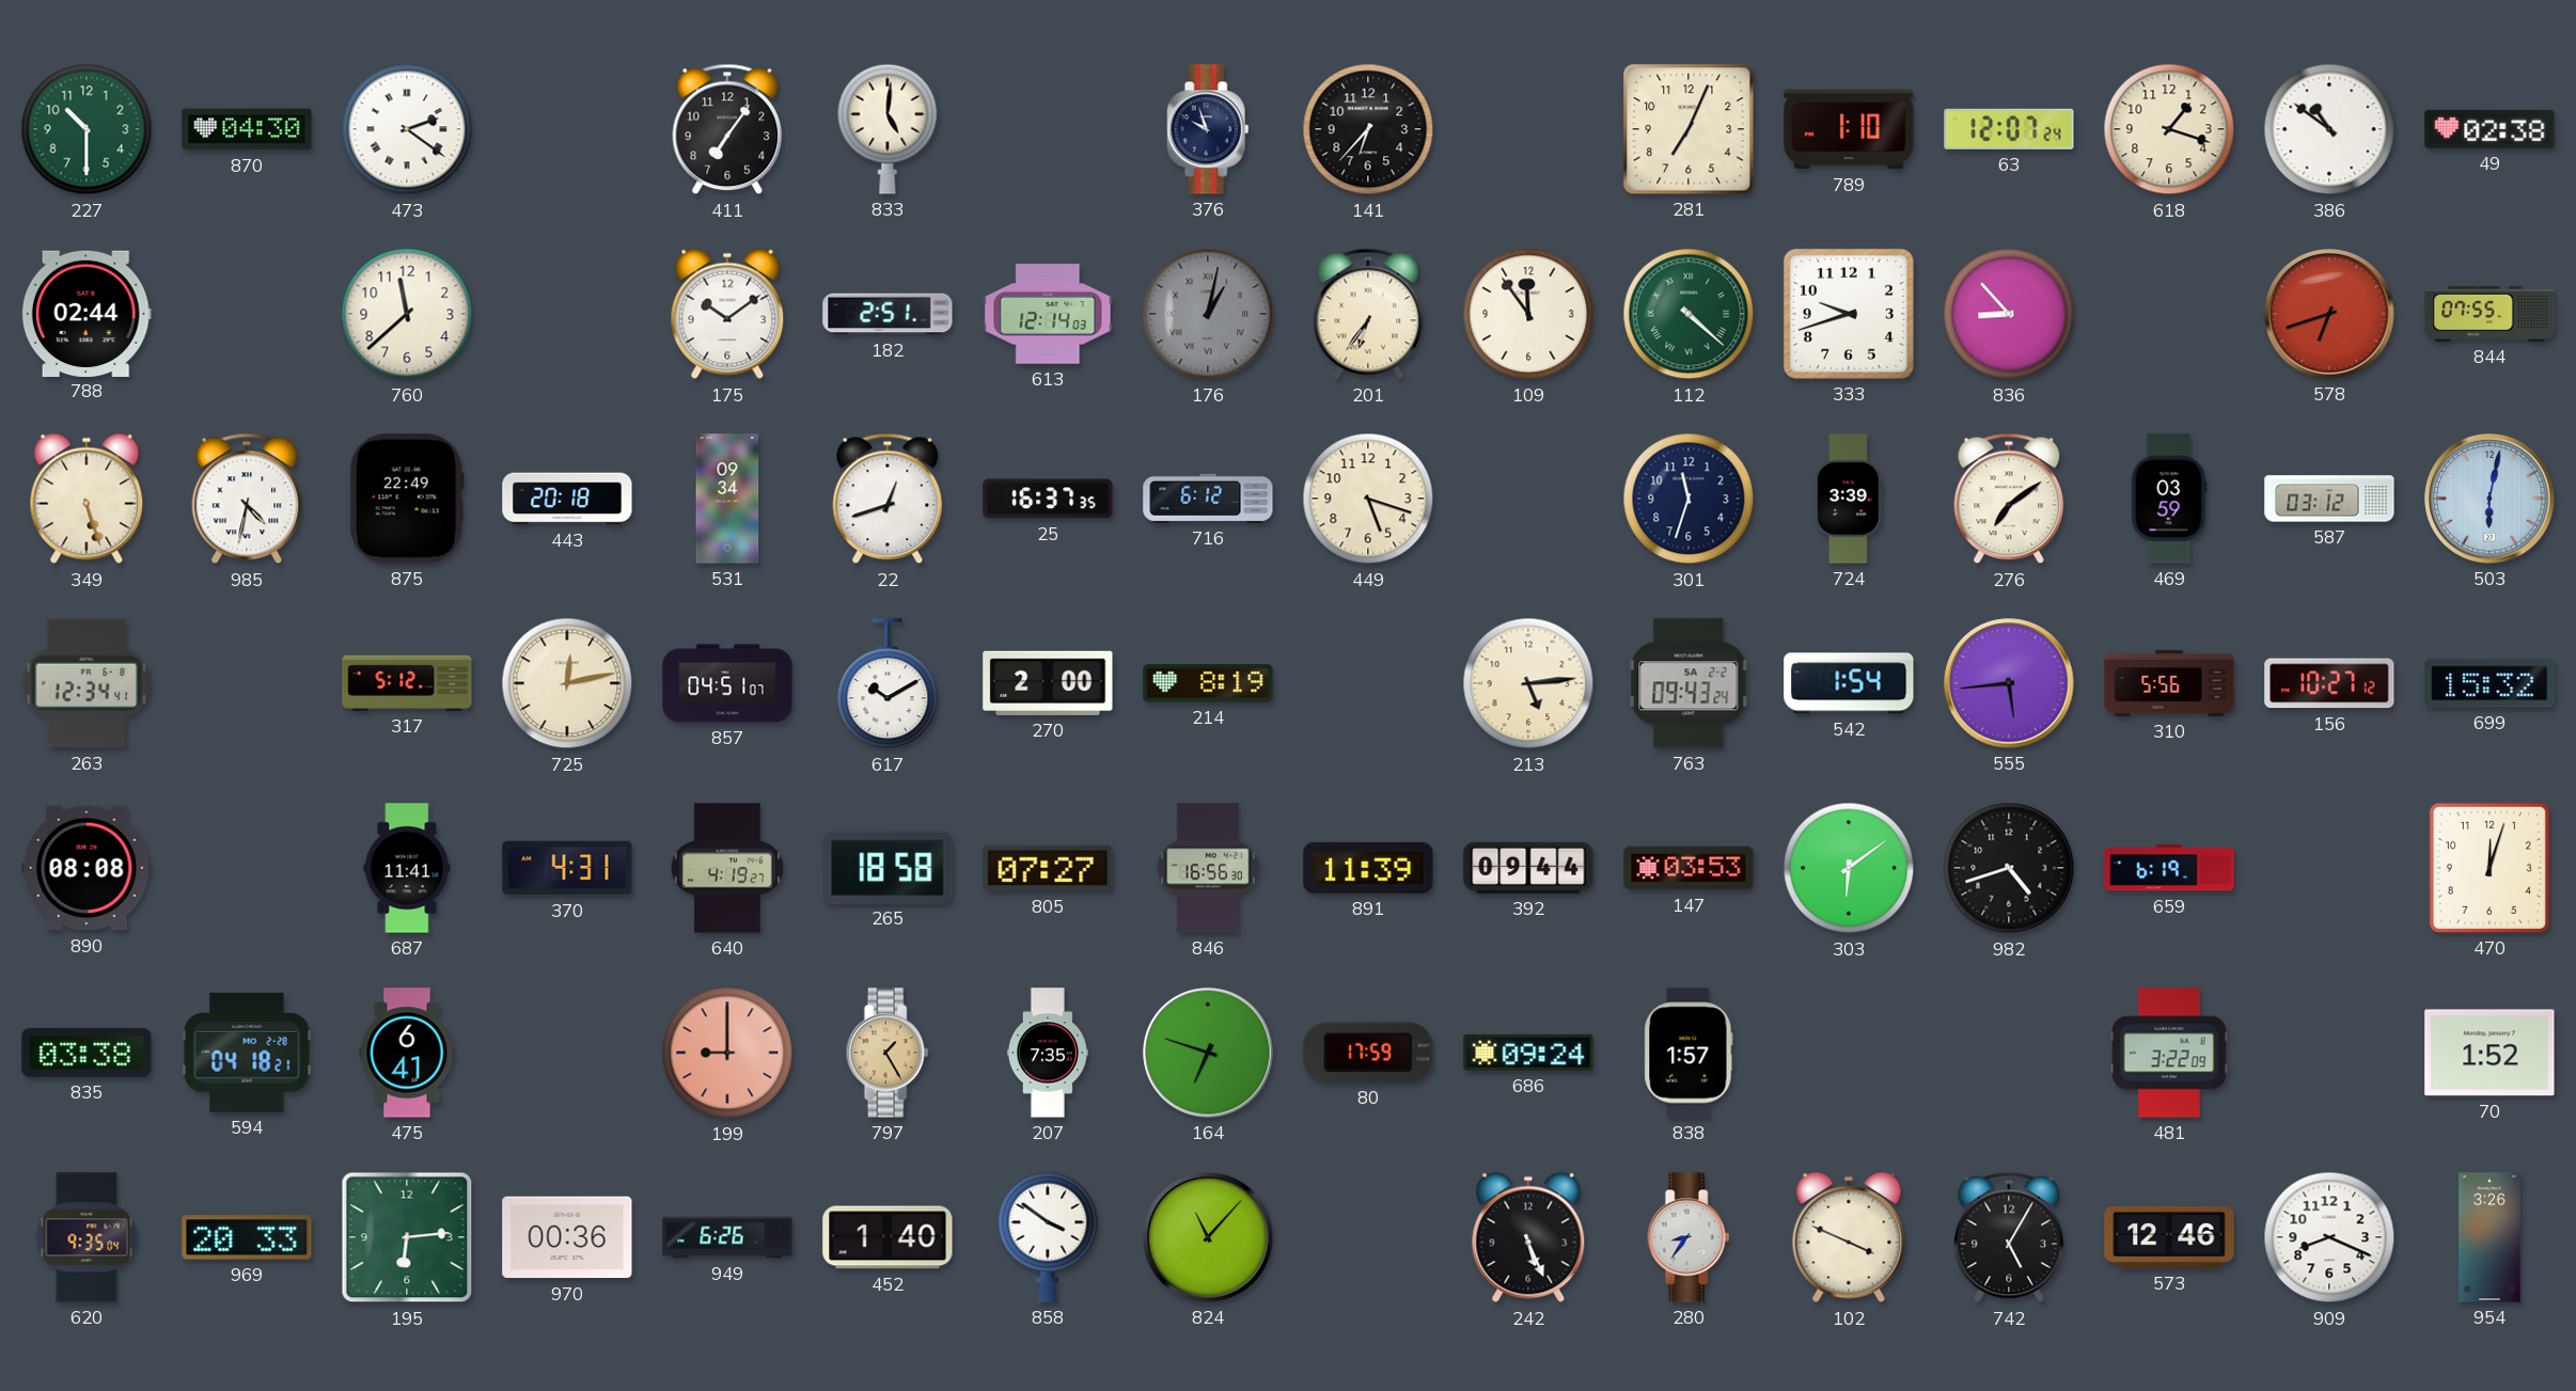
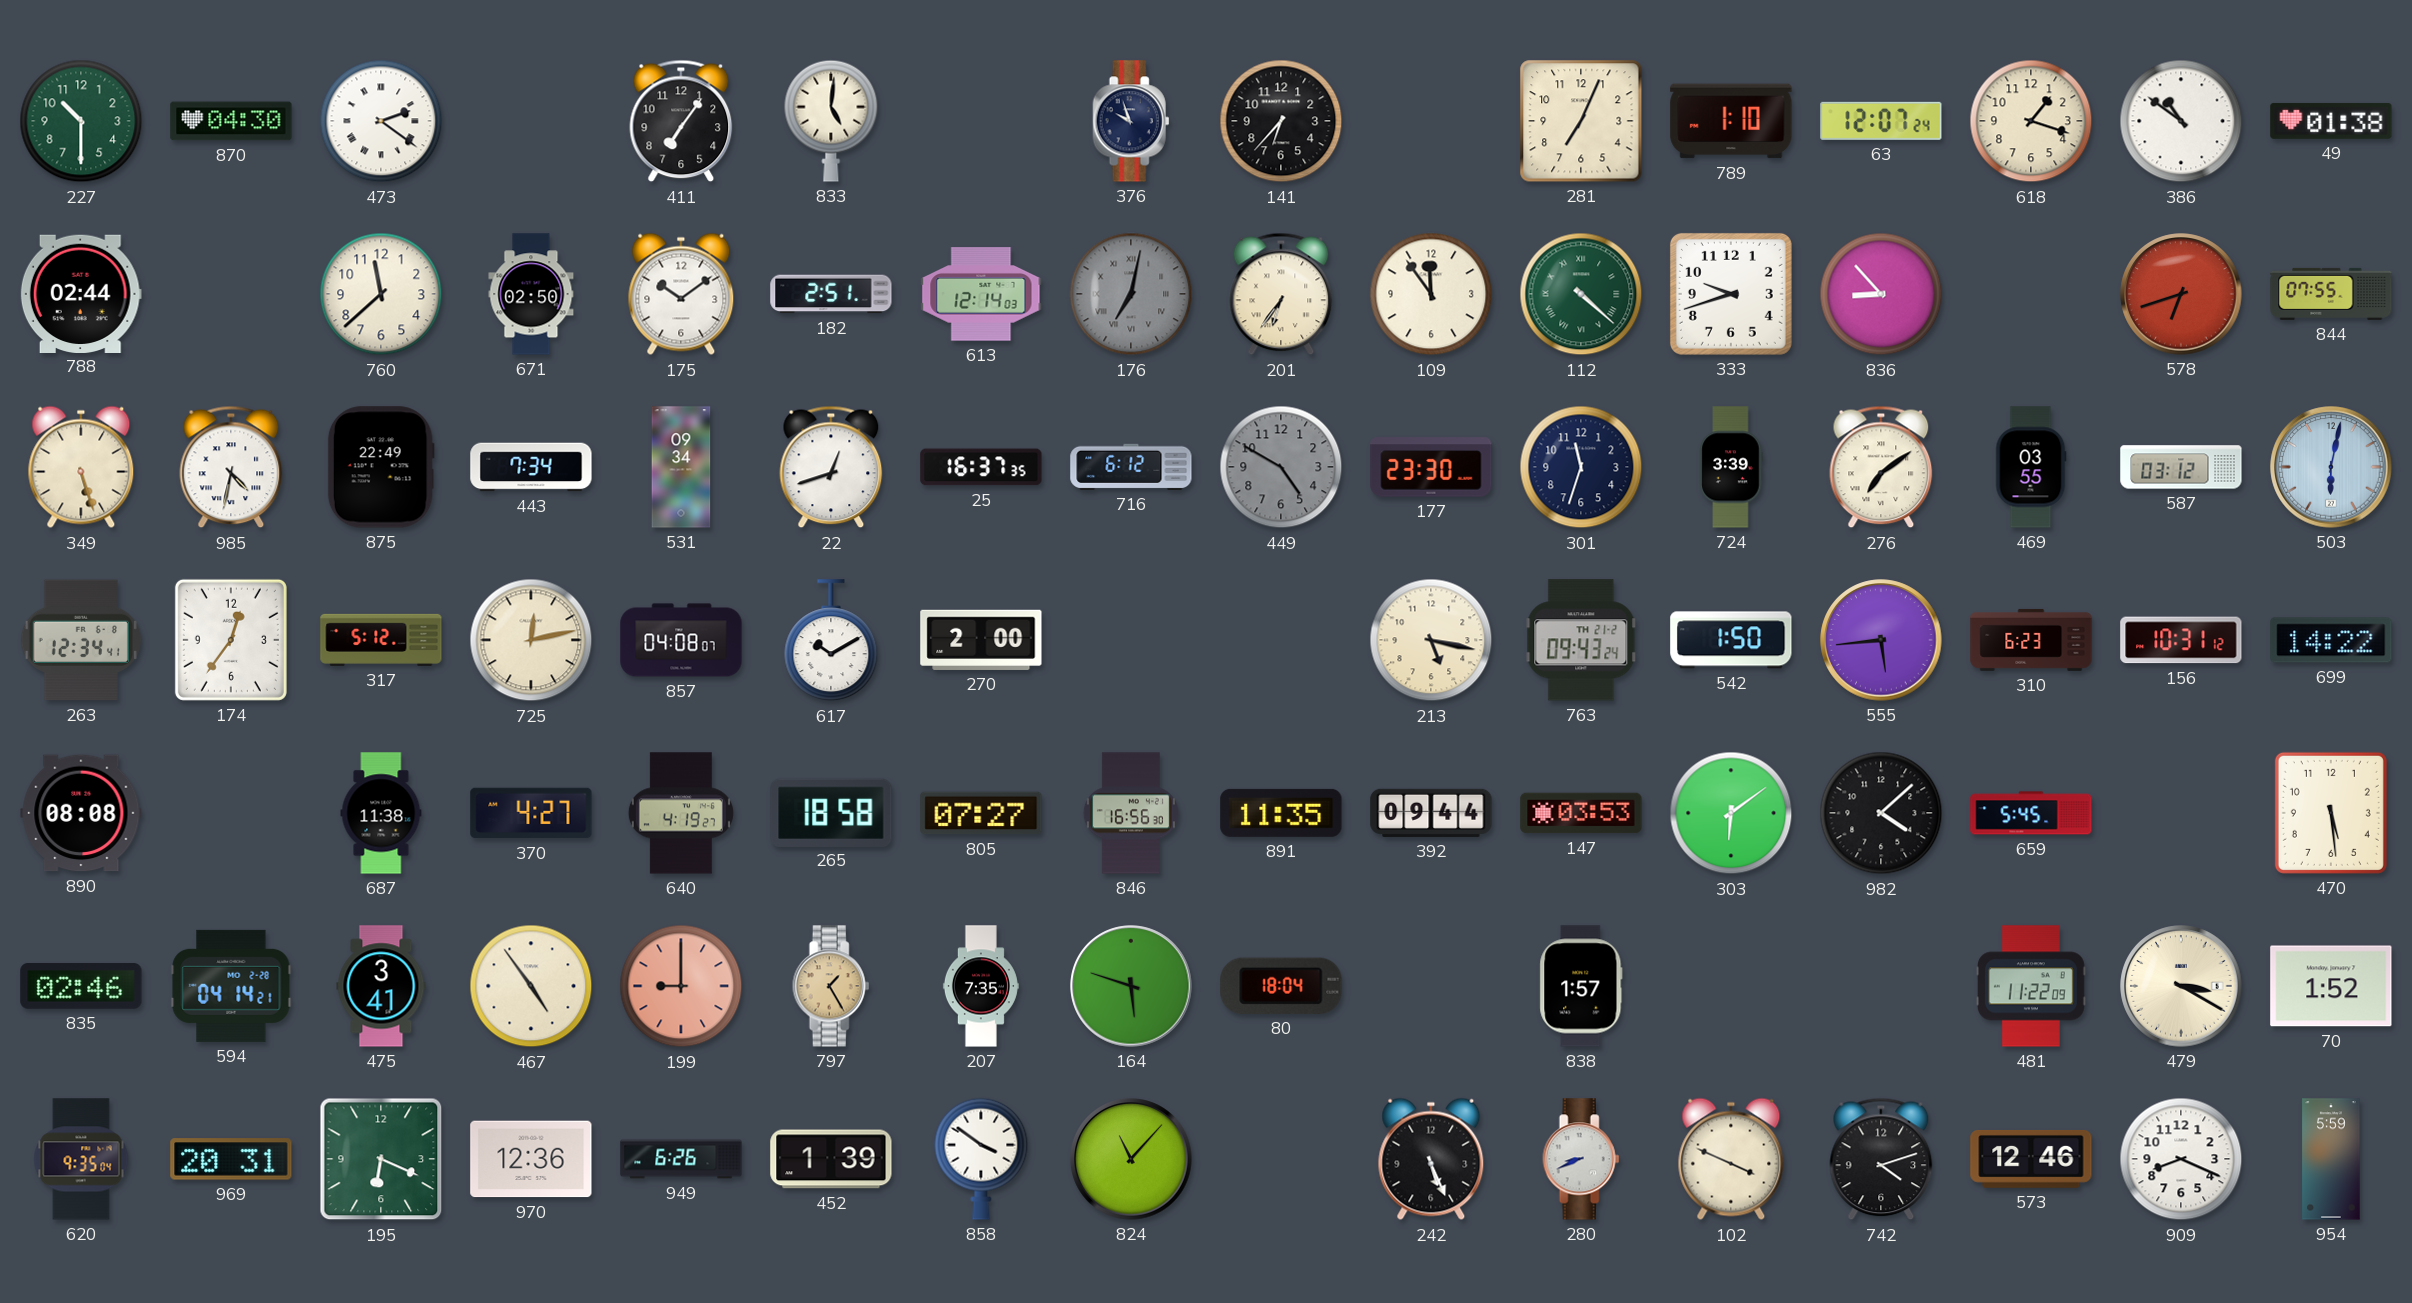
49: 02:38 -> 01:38
671: none -> 02:50
176: 1:02 -> 7:02
443: 20:18 -> 7:34
449: 5:18 -> 4:50
449 dial: cream -> grey
177: none -> 23:30
469: 03:59 -> 03:55
174: none -> 12:36
857: 04:51 -> 04:08
214: 8:19 -> none
213: 5:14 -> 5:17
763 date: SA 2-2 -> TH 21-2
542: 1:54 -> 1:50
310: 5:56 -> 6:23
156: 10:27 -> 10:31
699: 15:32 -> 14:22
687: 11:41 -> 11:38
370: 4:31 -> 4:27
891: 11:39 -> 11:35
982: 4:42 -> 4:08
659: 6:19 -> 5:45
470: 12:03 -> 5:29
835: 03:38 -> 02:46
594: 04:18 -> 04:14
475: 6:41 -> 3:41
467: none -> 4:54
164: 6:48 -> 5:48
80: 17:59 -> 18:04
686: 09:24 -> none
481: 3:22 -> 11:22
479: none -> 3:20
969: 20:33 -> 20:31
195: 6:14 -> 6:19
970: 00:36 -> 12:36
452: 1:40 -> 1:39
280: 8:36 -> 8:41
742: 5:05 -> 4:12
954: 3:26 -> 5:59
